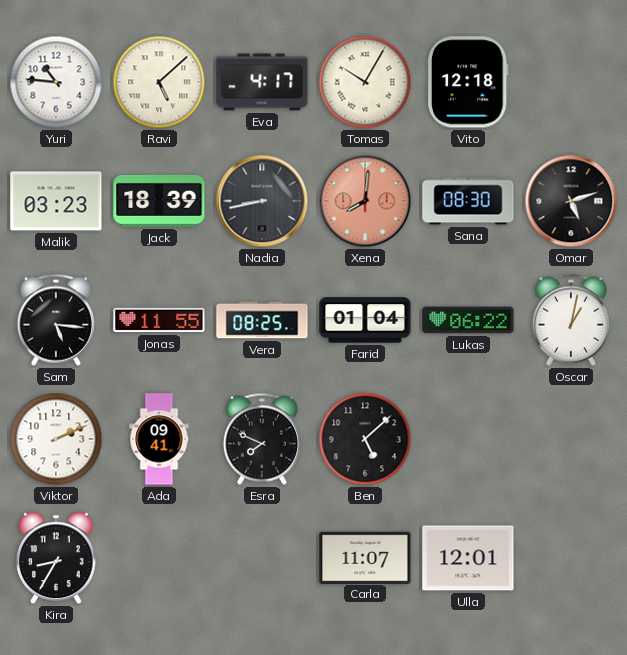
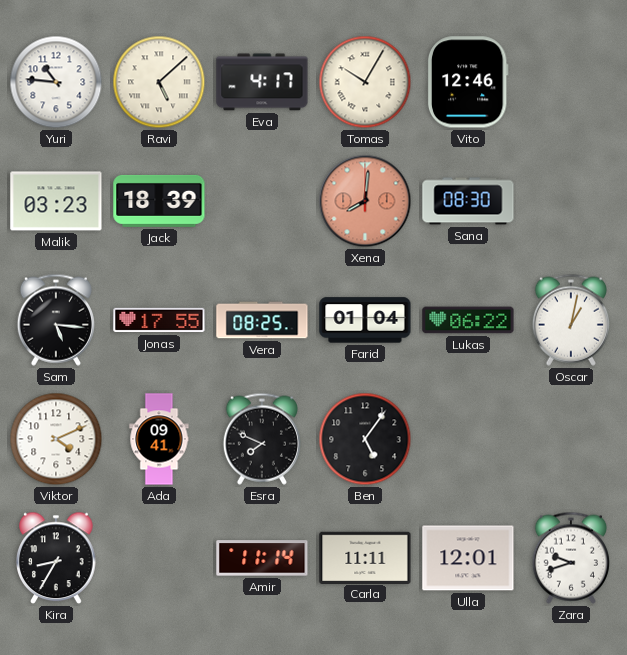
Vito: 12:18 -> 12:46
Nadia: 8:43 -> none
Omar: 5:12 -> none
Jonas: 11:55 -> 17:55
Viktor: 2:11 -> 4:11
Ben: 5:08 -> 5:06
Amir: none -> 11:14
Carla: 11:07 -> 11:11
Zara: none -> 9:42
